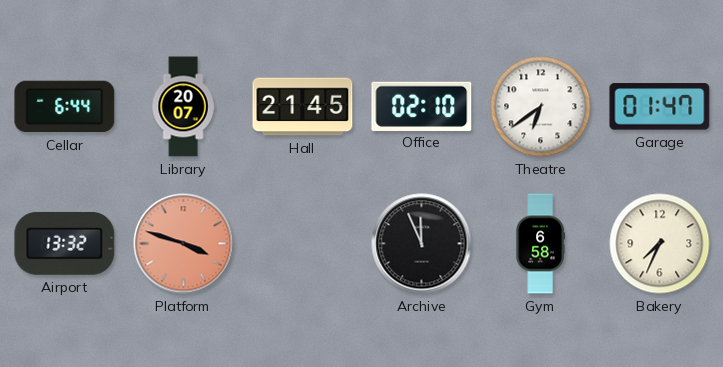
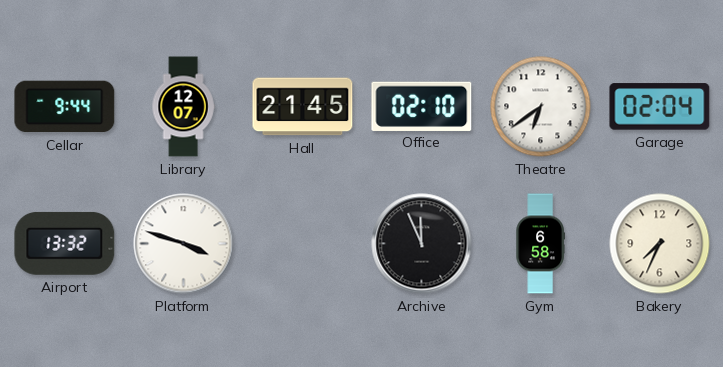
Cellar: 6:44 -> 9:44
Library: 20:07 -> 12:07
Garage: 01:47 -> 02:04
Platform dial: salmon -> white
